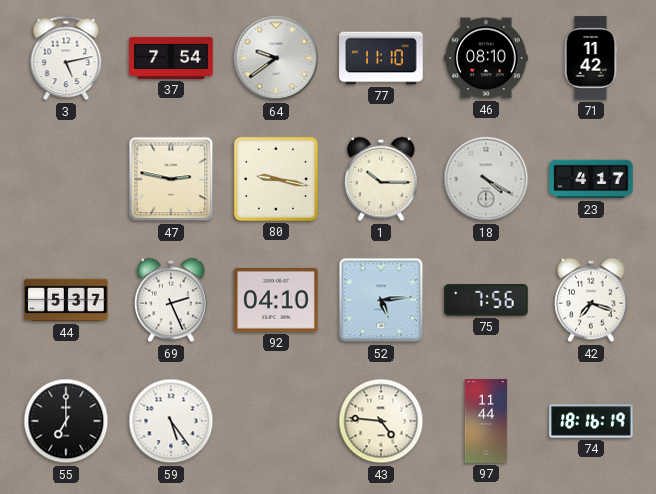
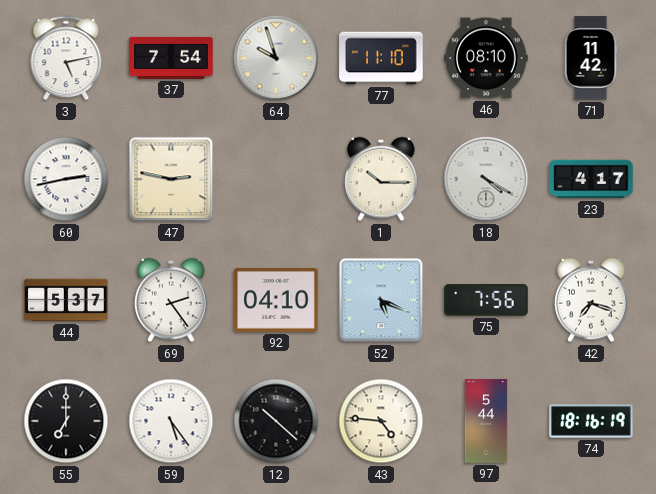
64: 9:39 -> 9:57
60: none -> 2:43
80: 9:17 -> none
69: 2:26 -> 2:24
52: 5:14 -> 5:19
12: none -> 10:22
97: 11:44 -> 5:44
